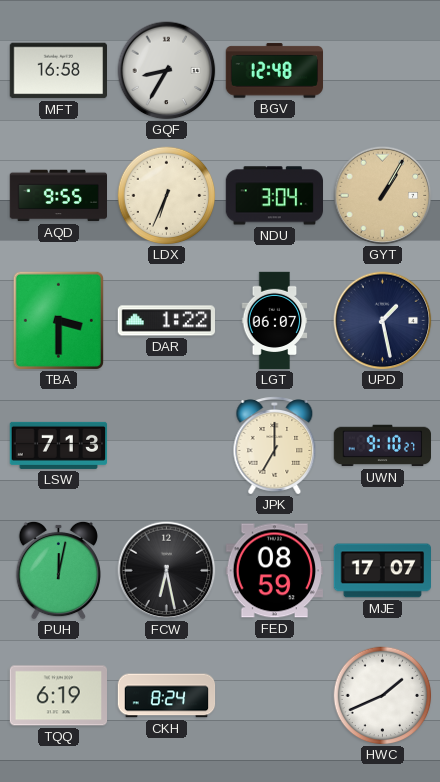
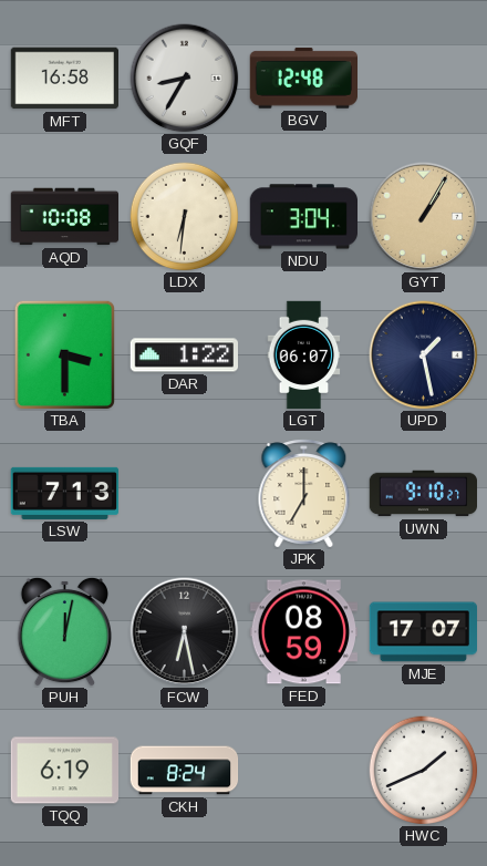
AQD: 9:55 -> 10:08
LDX: 6:34 -> 6:31
